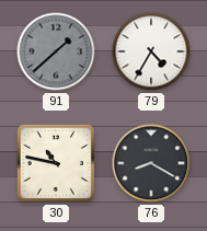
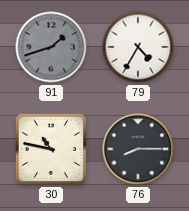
91: 1:38 -> 1:42
76: 8:20 -> 8:15
